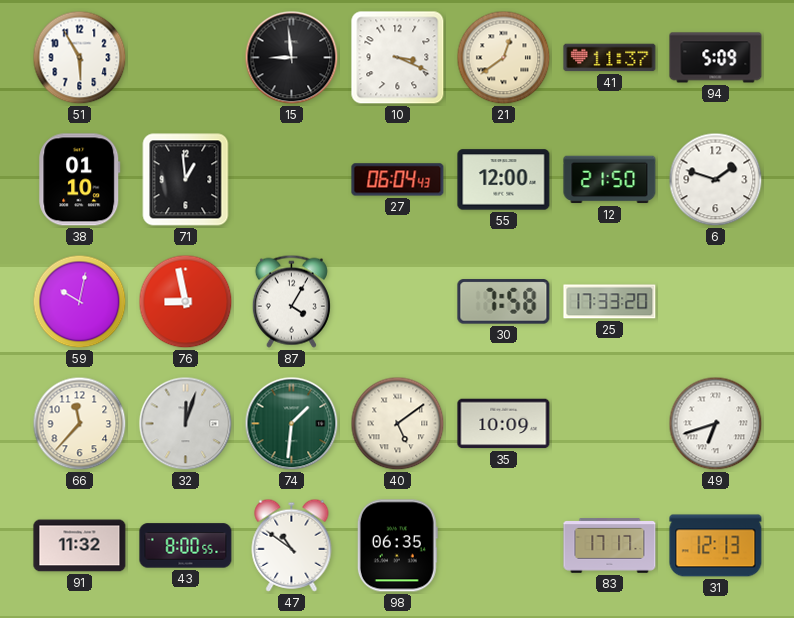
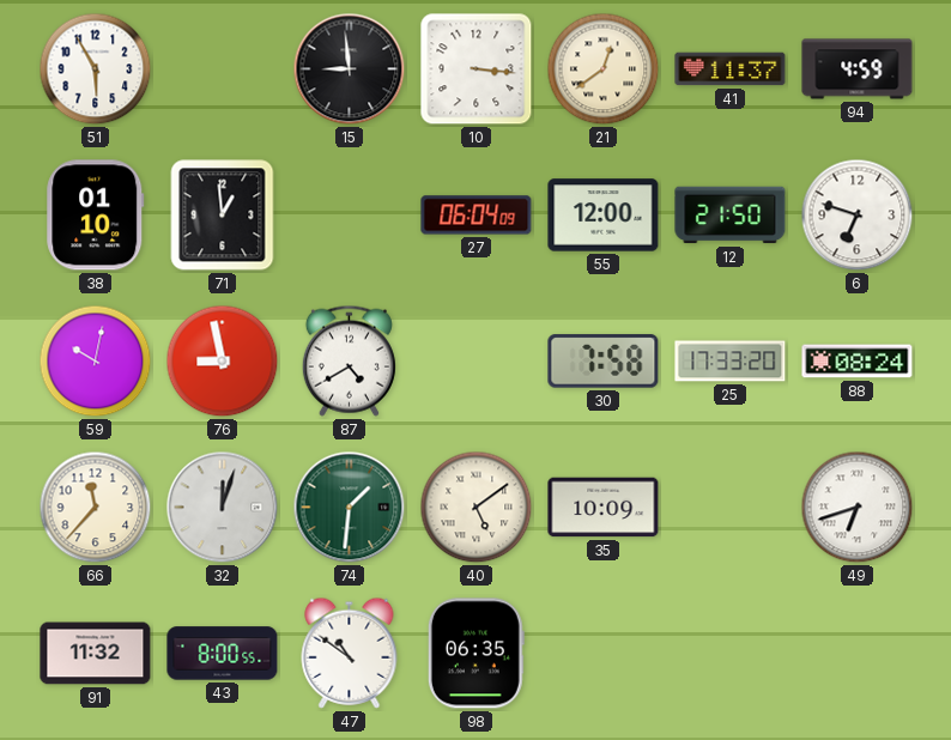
10: 3:19 -> 3:16
94: 5:09 -> 4:59
27: 06:04:43 -> 06:04:09
6: 1:48 -> 6:48
87: 4:05 -> 4:40
88: none -> 08:24
83: 17:17 -> none
31: 12:13 -> none
